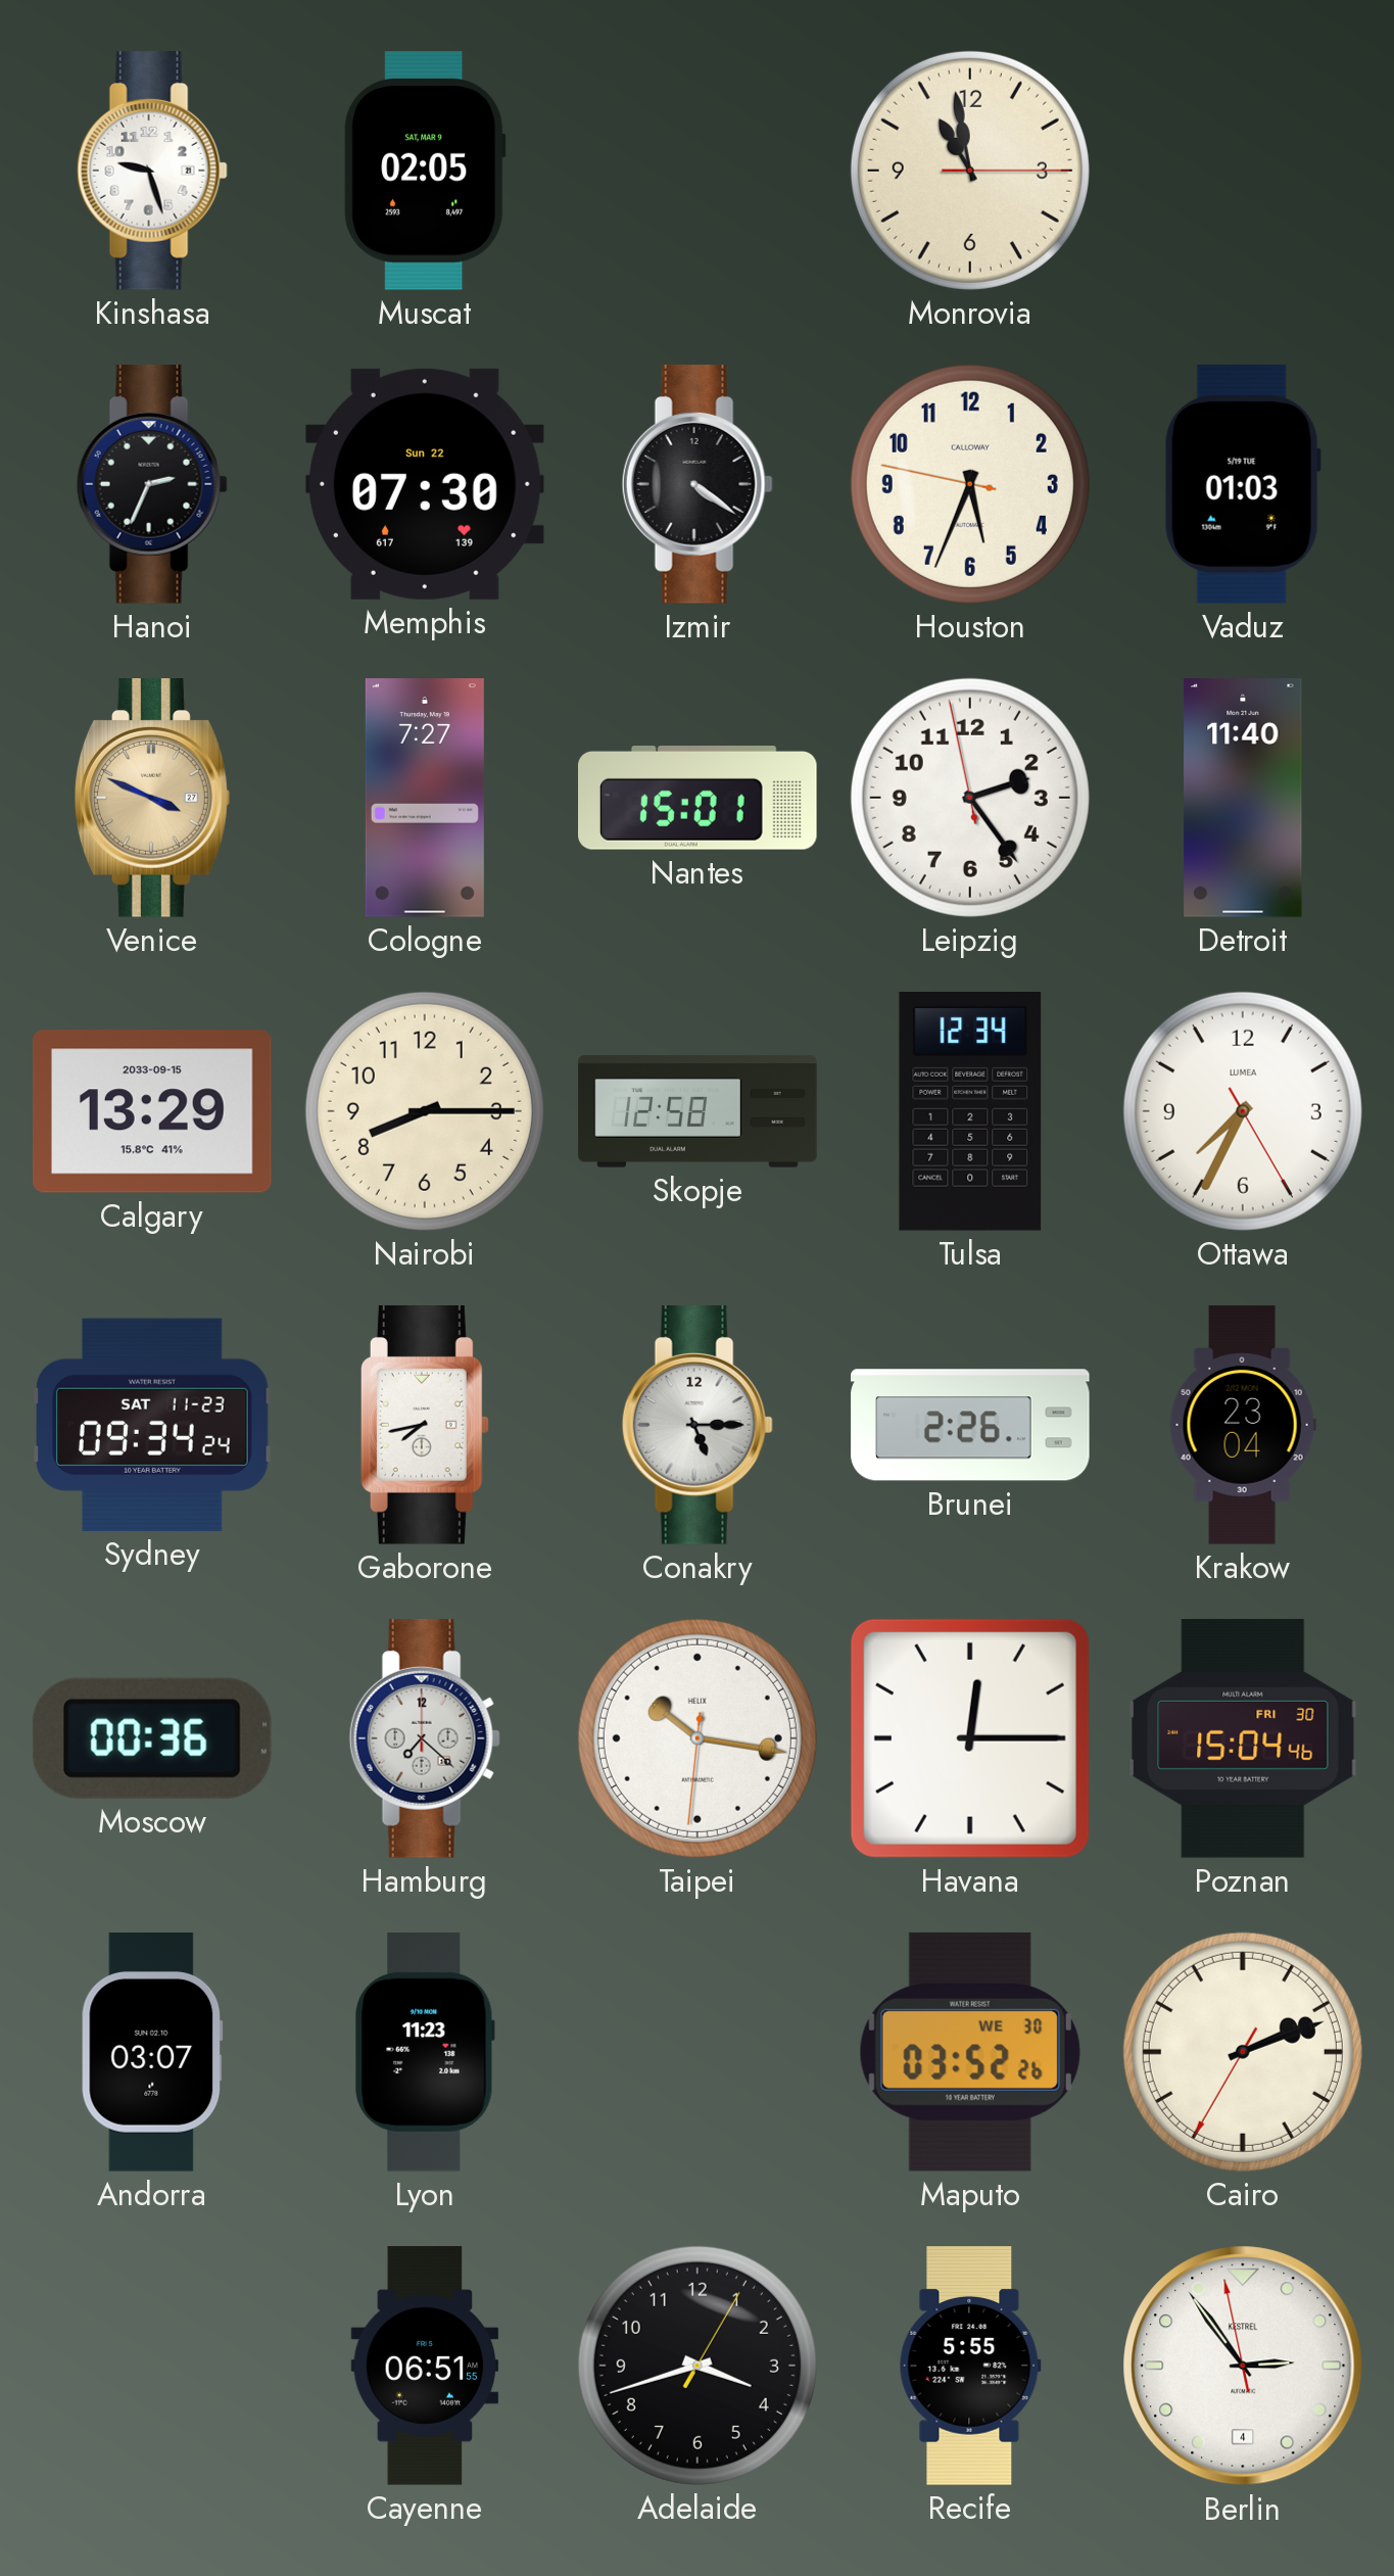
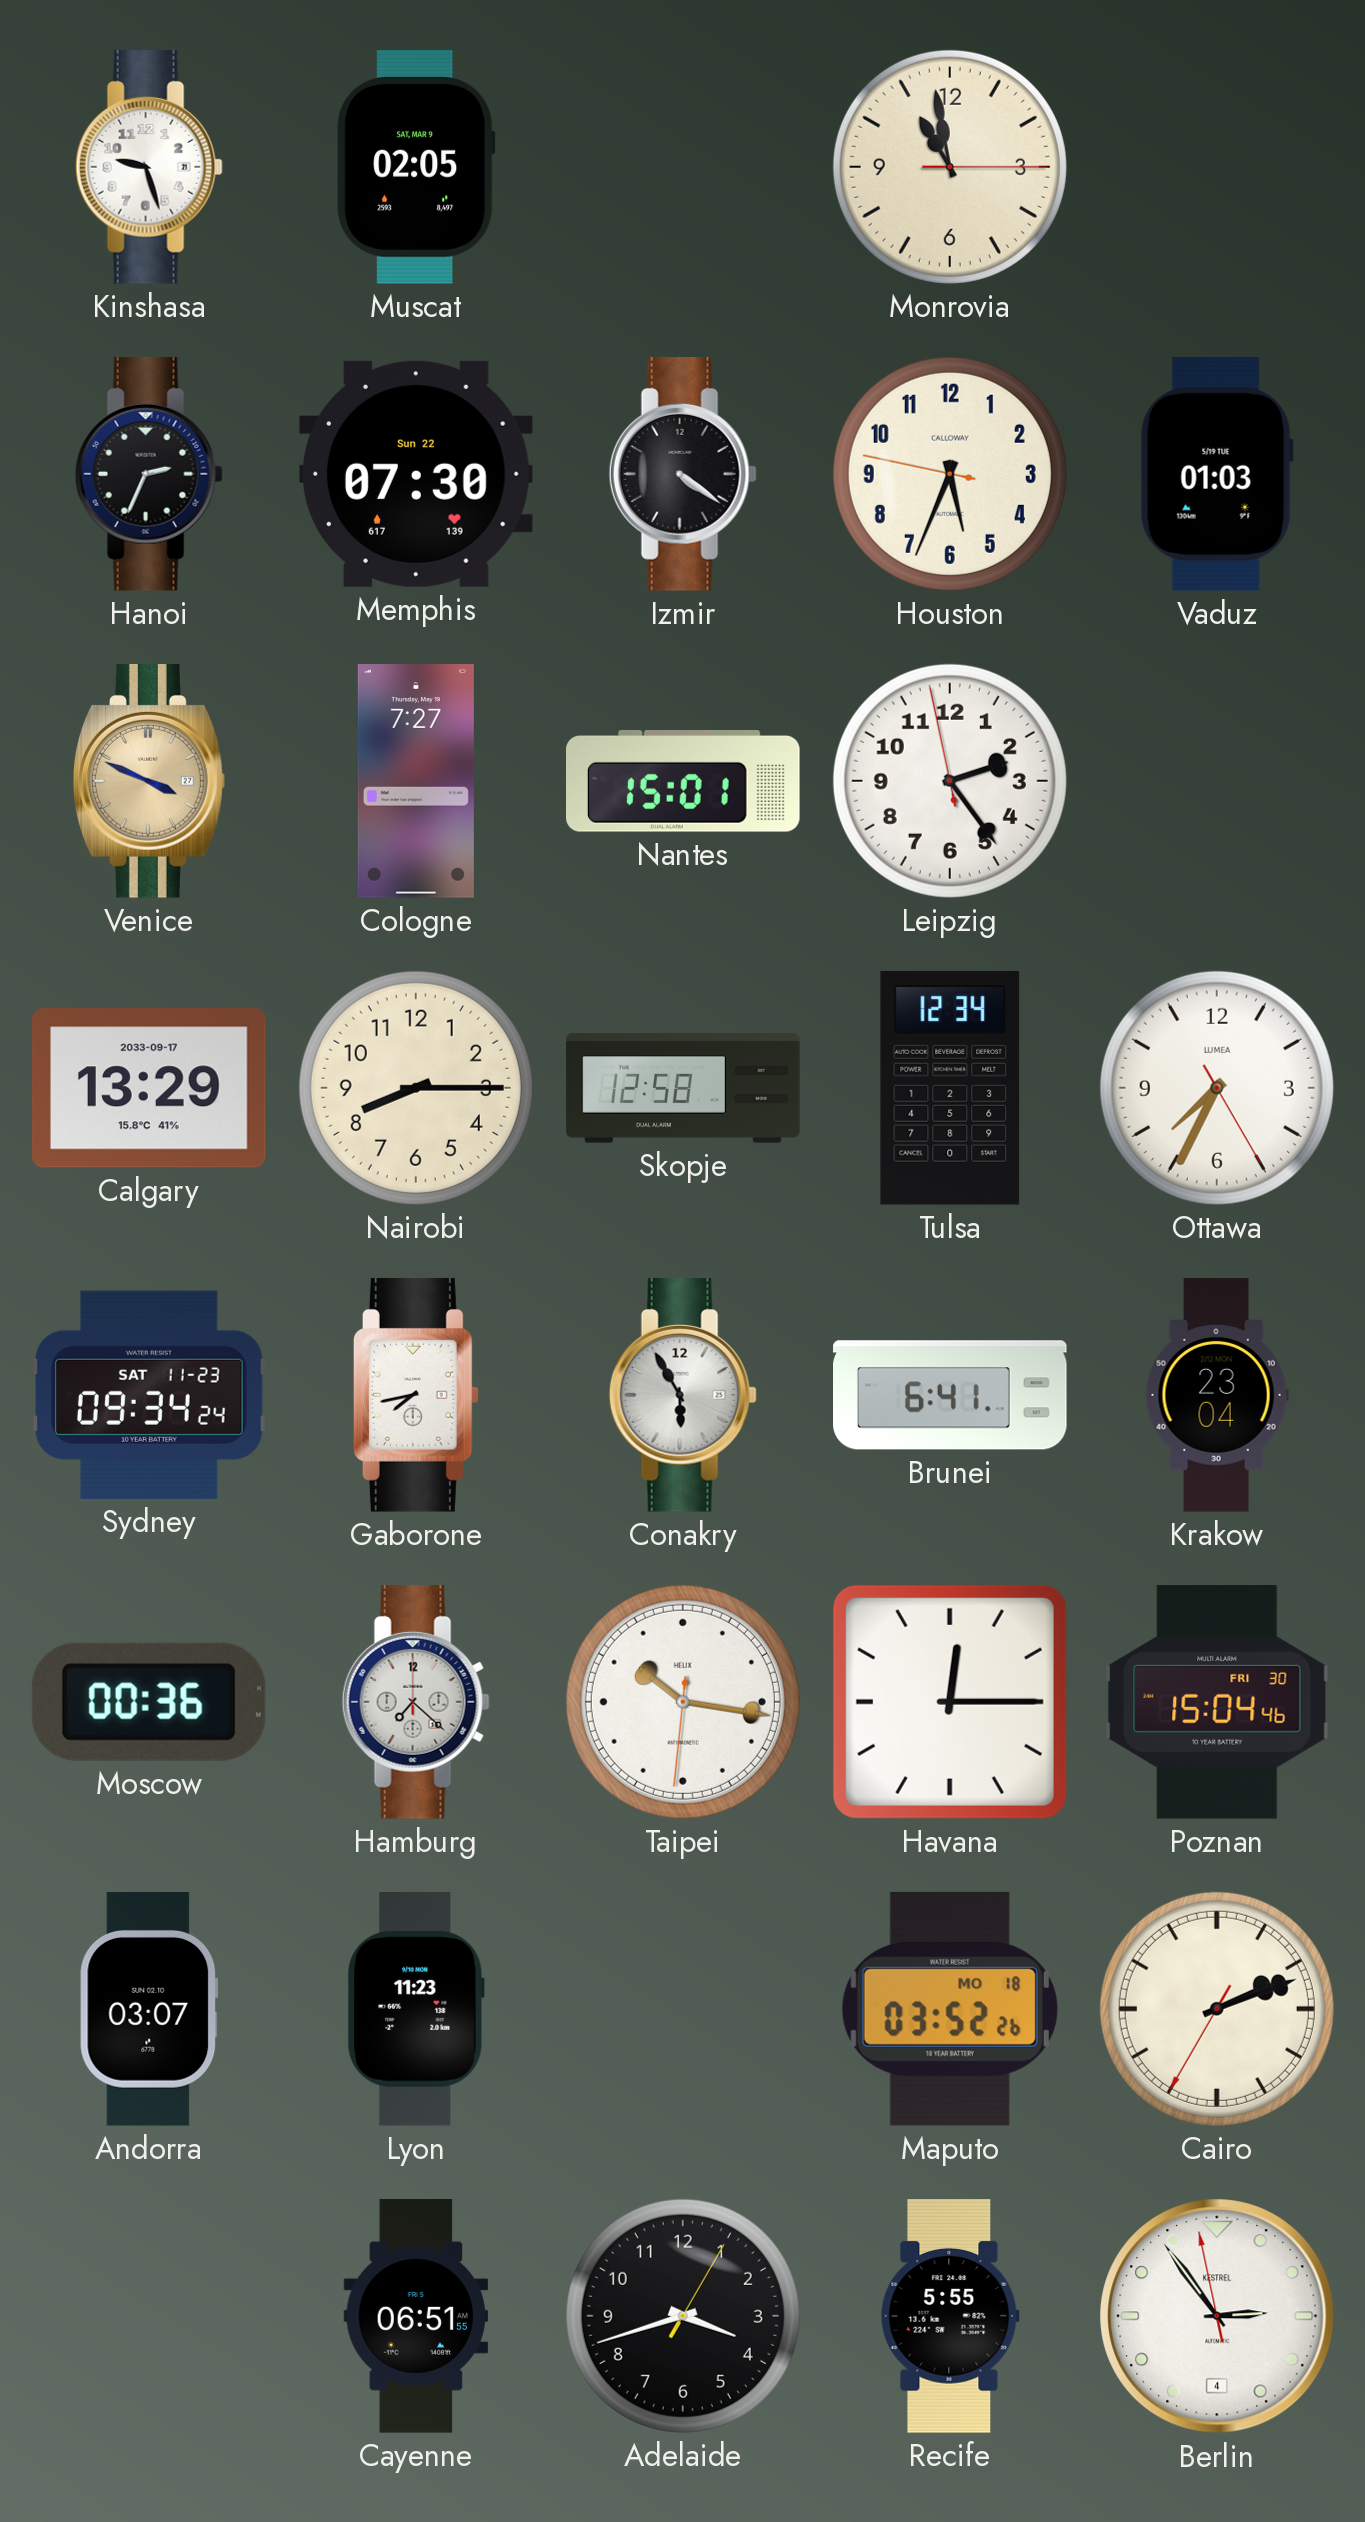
Detroit: 11:40 -> none
Calgary date: 2033-09-15 -> 2033-09-17
Conakry: 5:15 -> 5:55
Brunei: 2:26 -> 6:41
Maputo date: WE 30 -> MO 18
